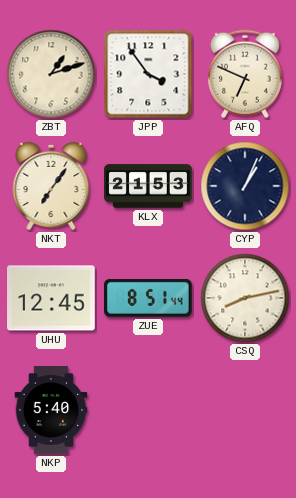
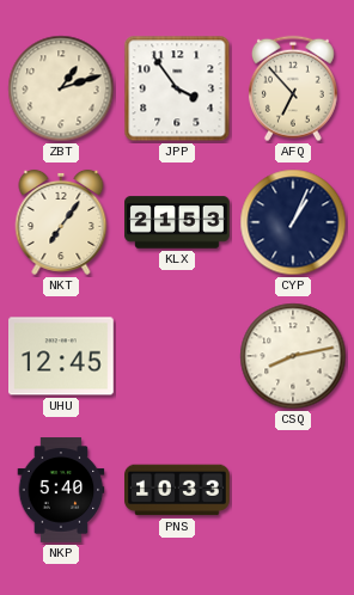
AFQ: 6:49 -> 6:53
ZUE: 8:51 -> none
PNS: none -> 10:33
